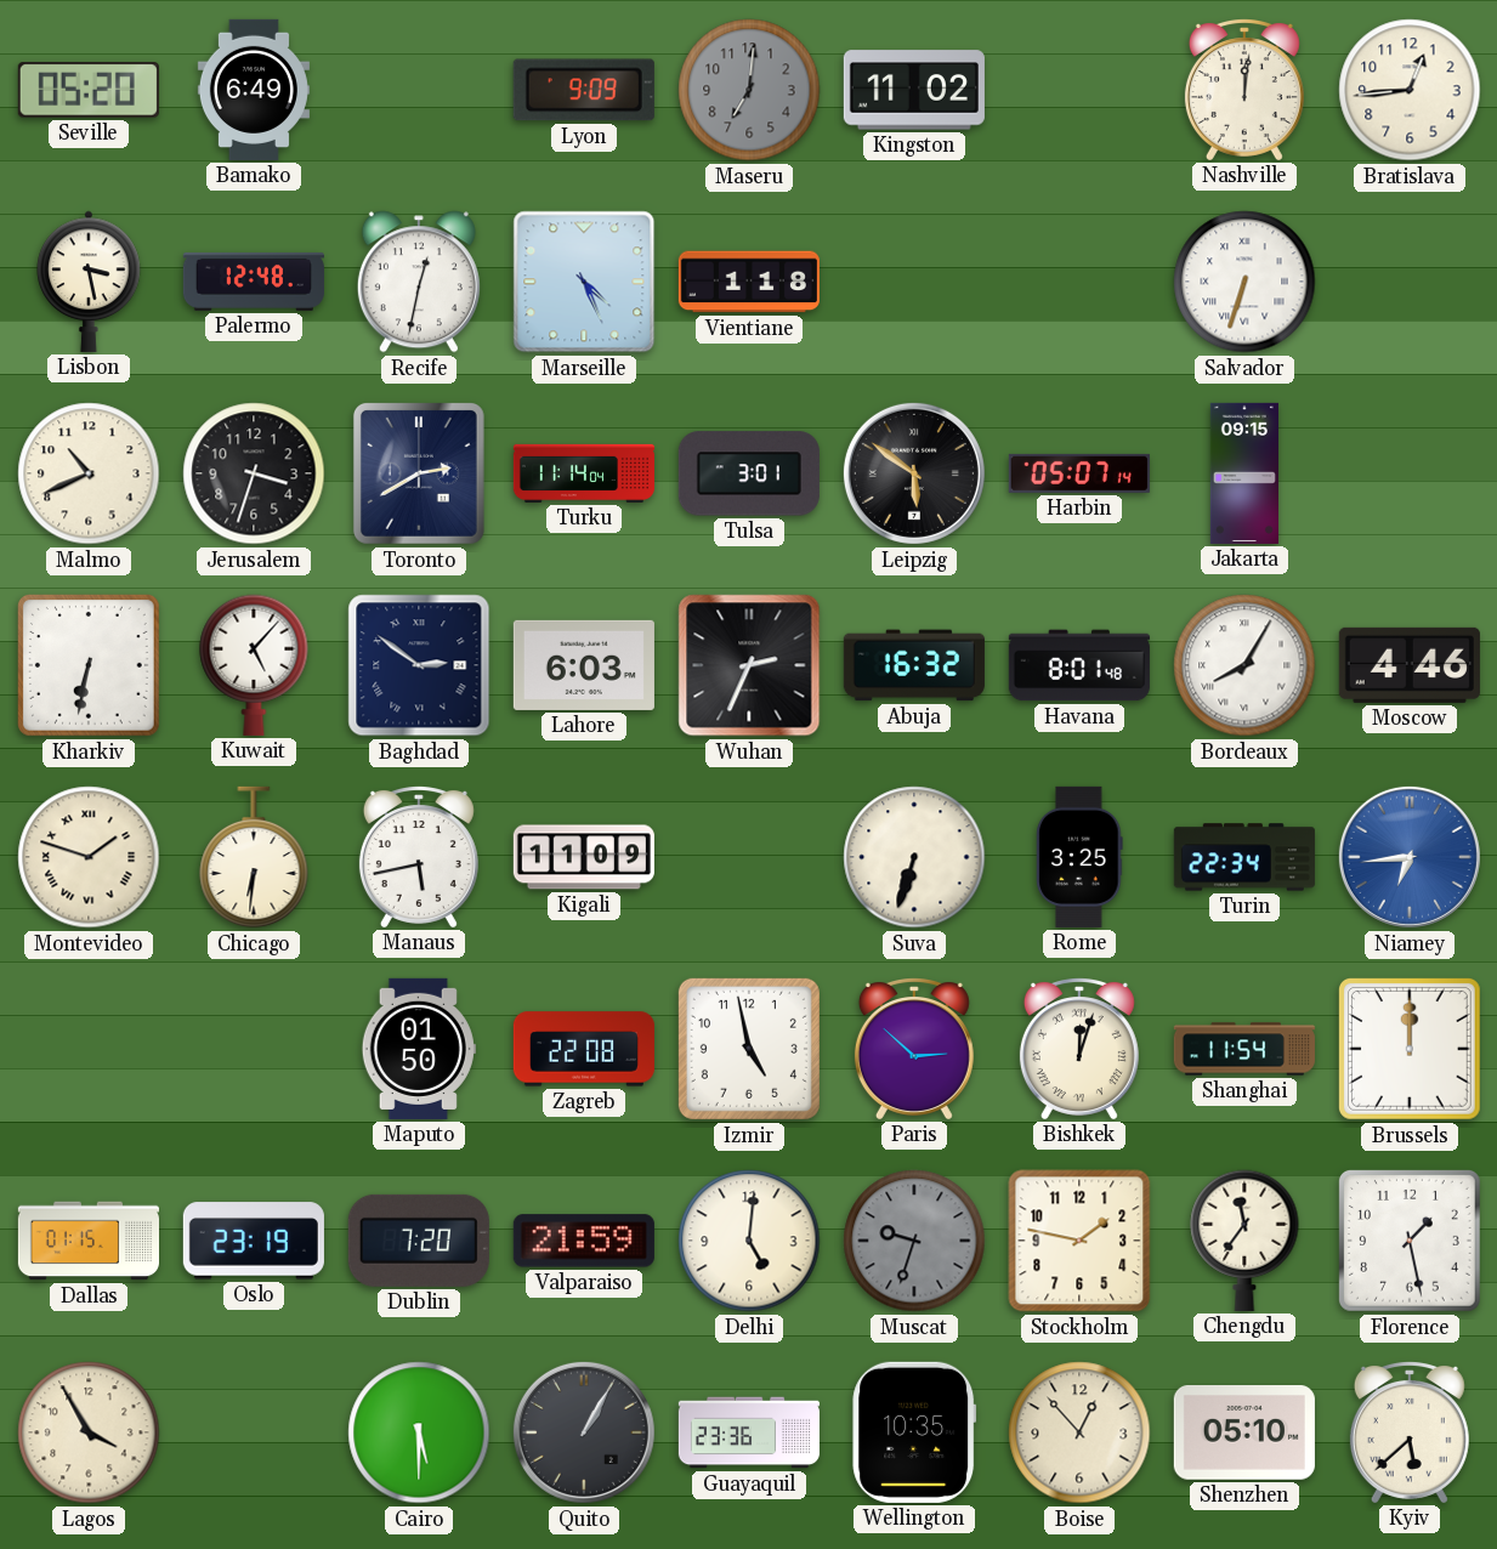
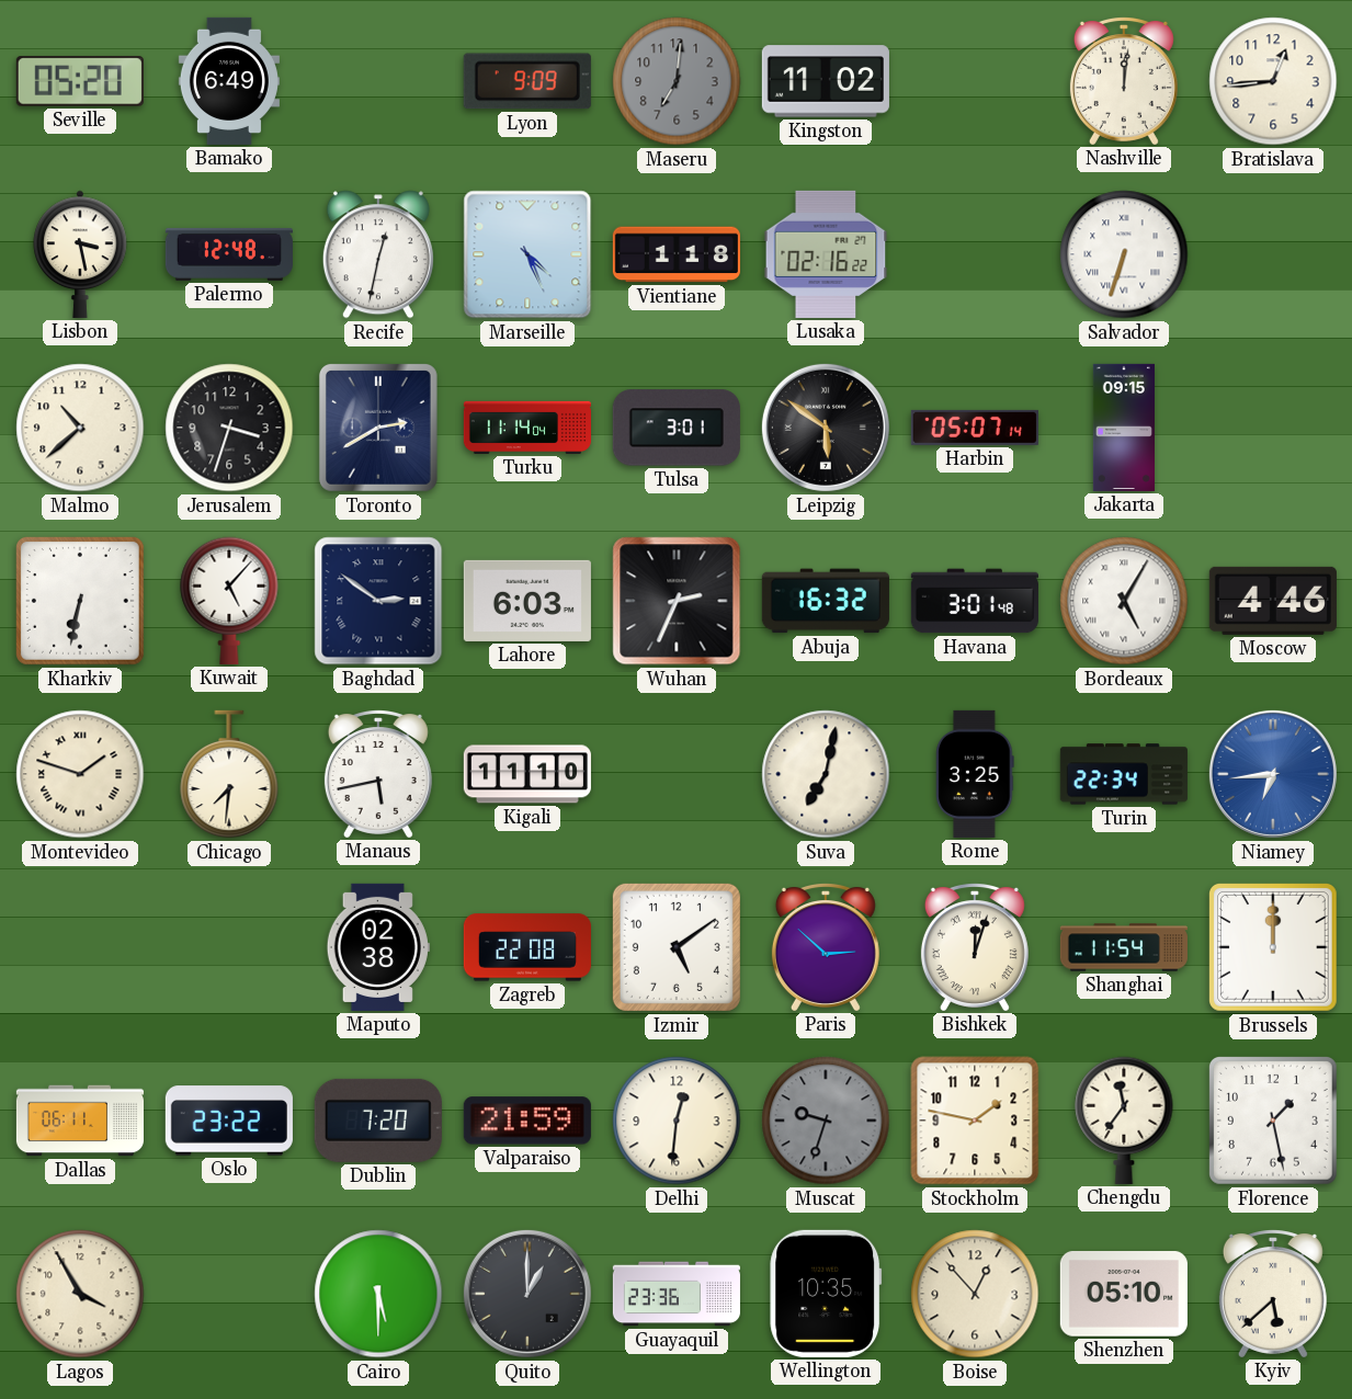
Lusaka: none -> 02:16
Malmo: 10:41 -> 10:38
Havana: 8:01 -> 3:01
Bordeaux: 8:05 -> 5:05
Chicago: 6:31 -> 7:31
Kigali: 11:09 -> 11:10
Suva: 6:33 -> 7:02
Maputo: 01:50 -> 02:38
Izmir: 4:58 -> 5:09
Dallas: 01:15 -> 06:11
Oslo: 23:19 -> 23:22
Delhi: 5:01 -> 12:31
Quito: 1:05 -> 1:00
